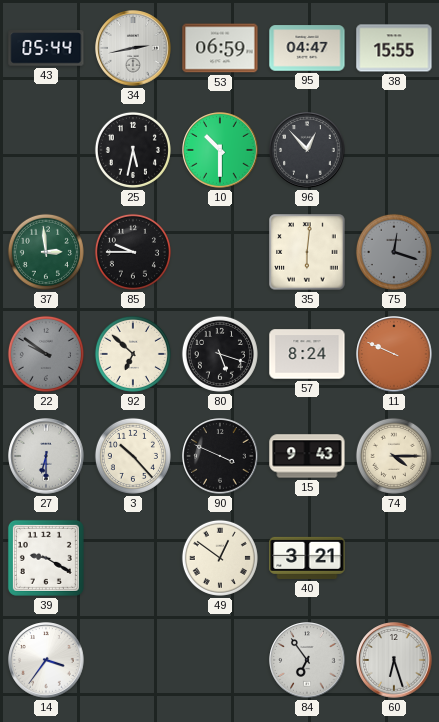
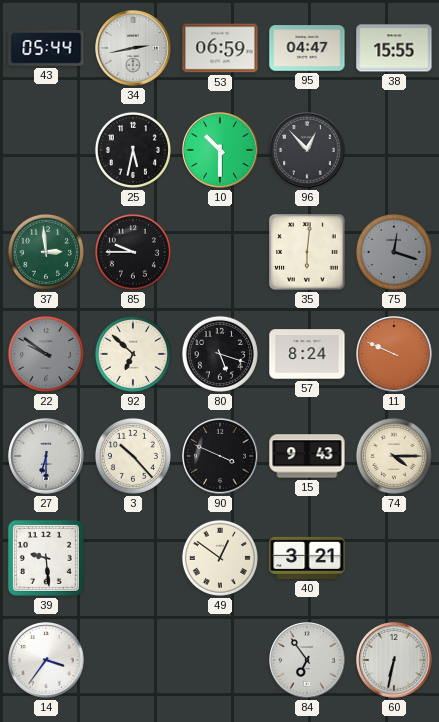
39: 9:20 -> 9:29
60: 6:27 -> 6:32
